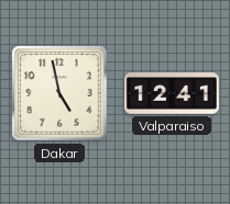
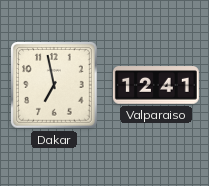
Dakar: 4:58 -> 6:58
